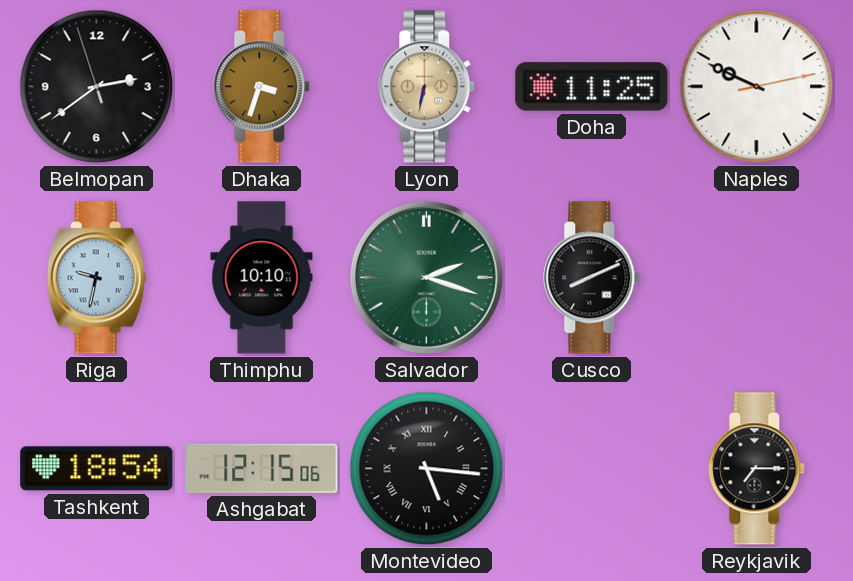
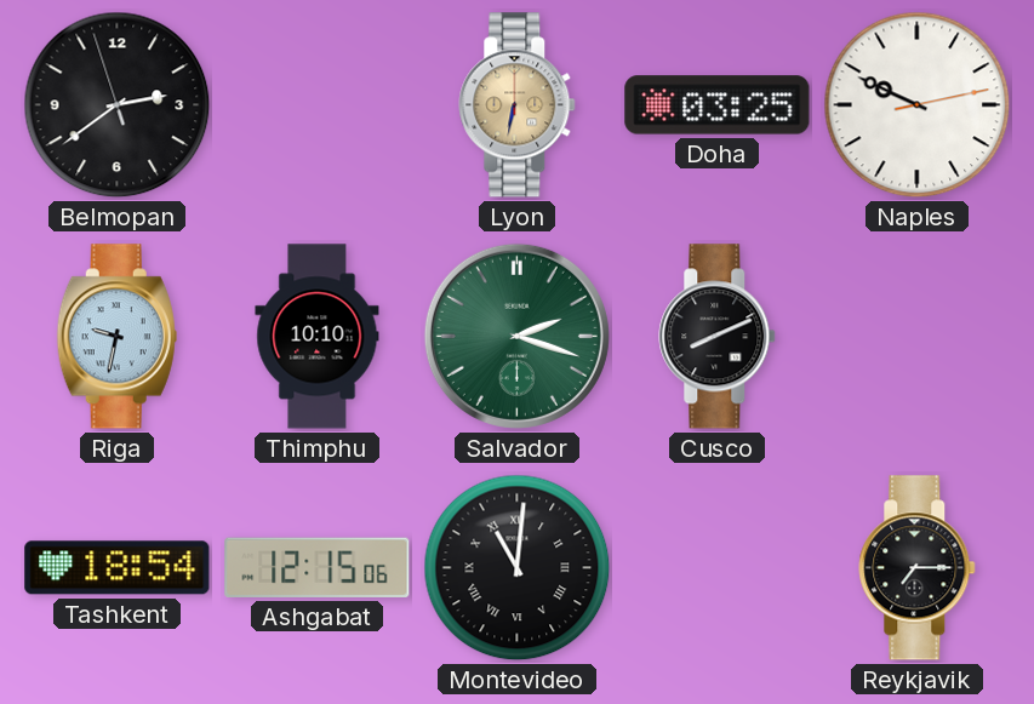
Dhaka: 3:33 -> none
Doha: 11:25 -> 03:25
Montevideo: 5:16 -> 11:01
